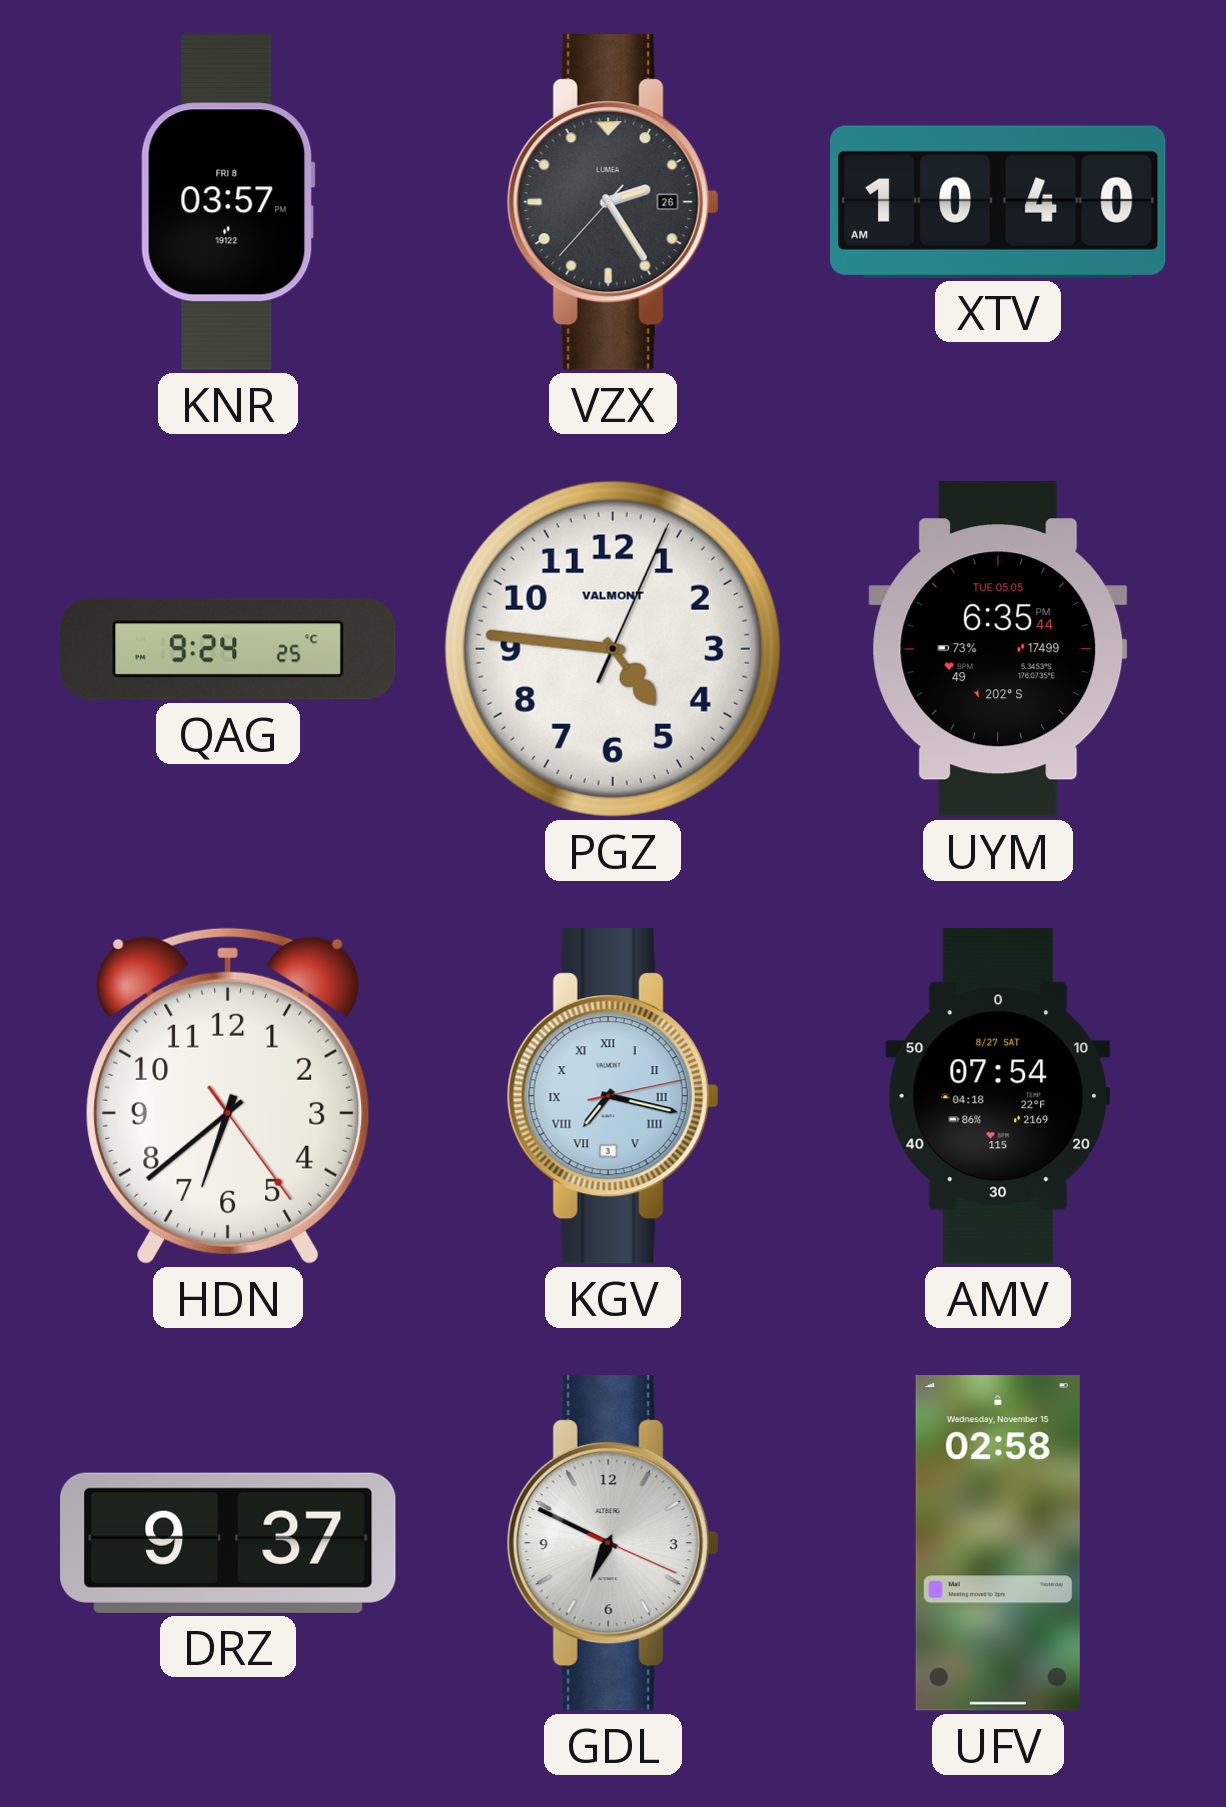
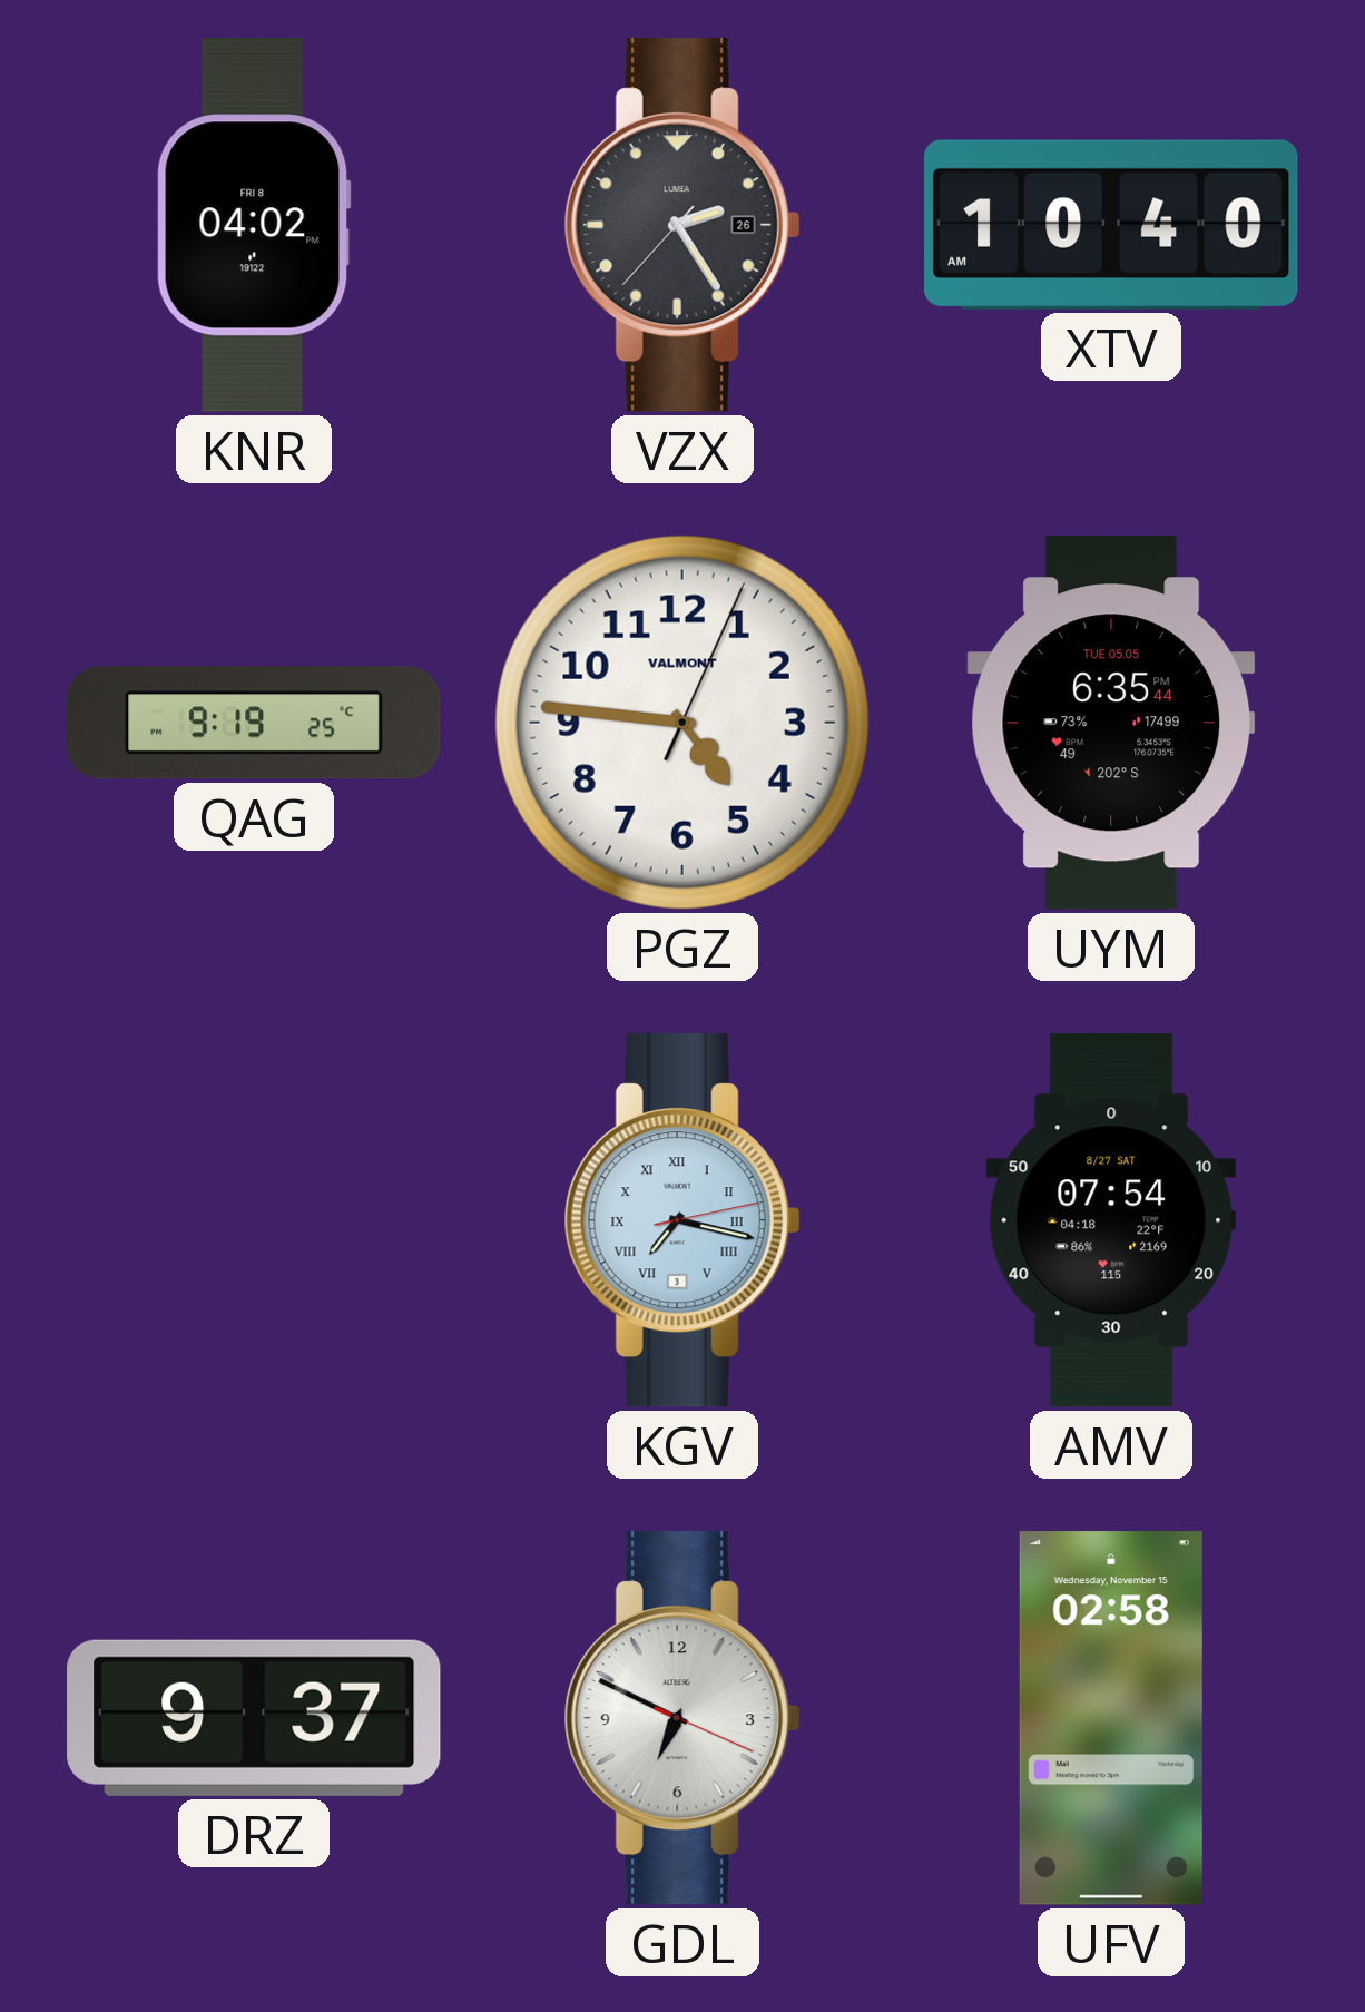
KNR: 03:57 -> 04:02
QAG: 9:24 -> 9:19
HDN: 6:38 -> none
